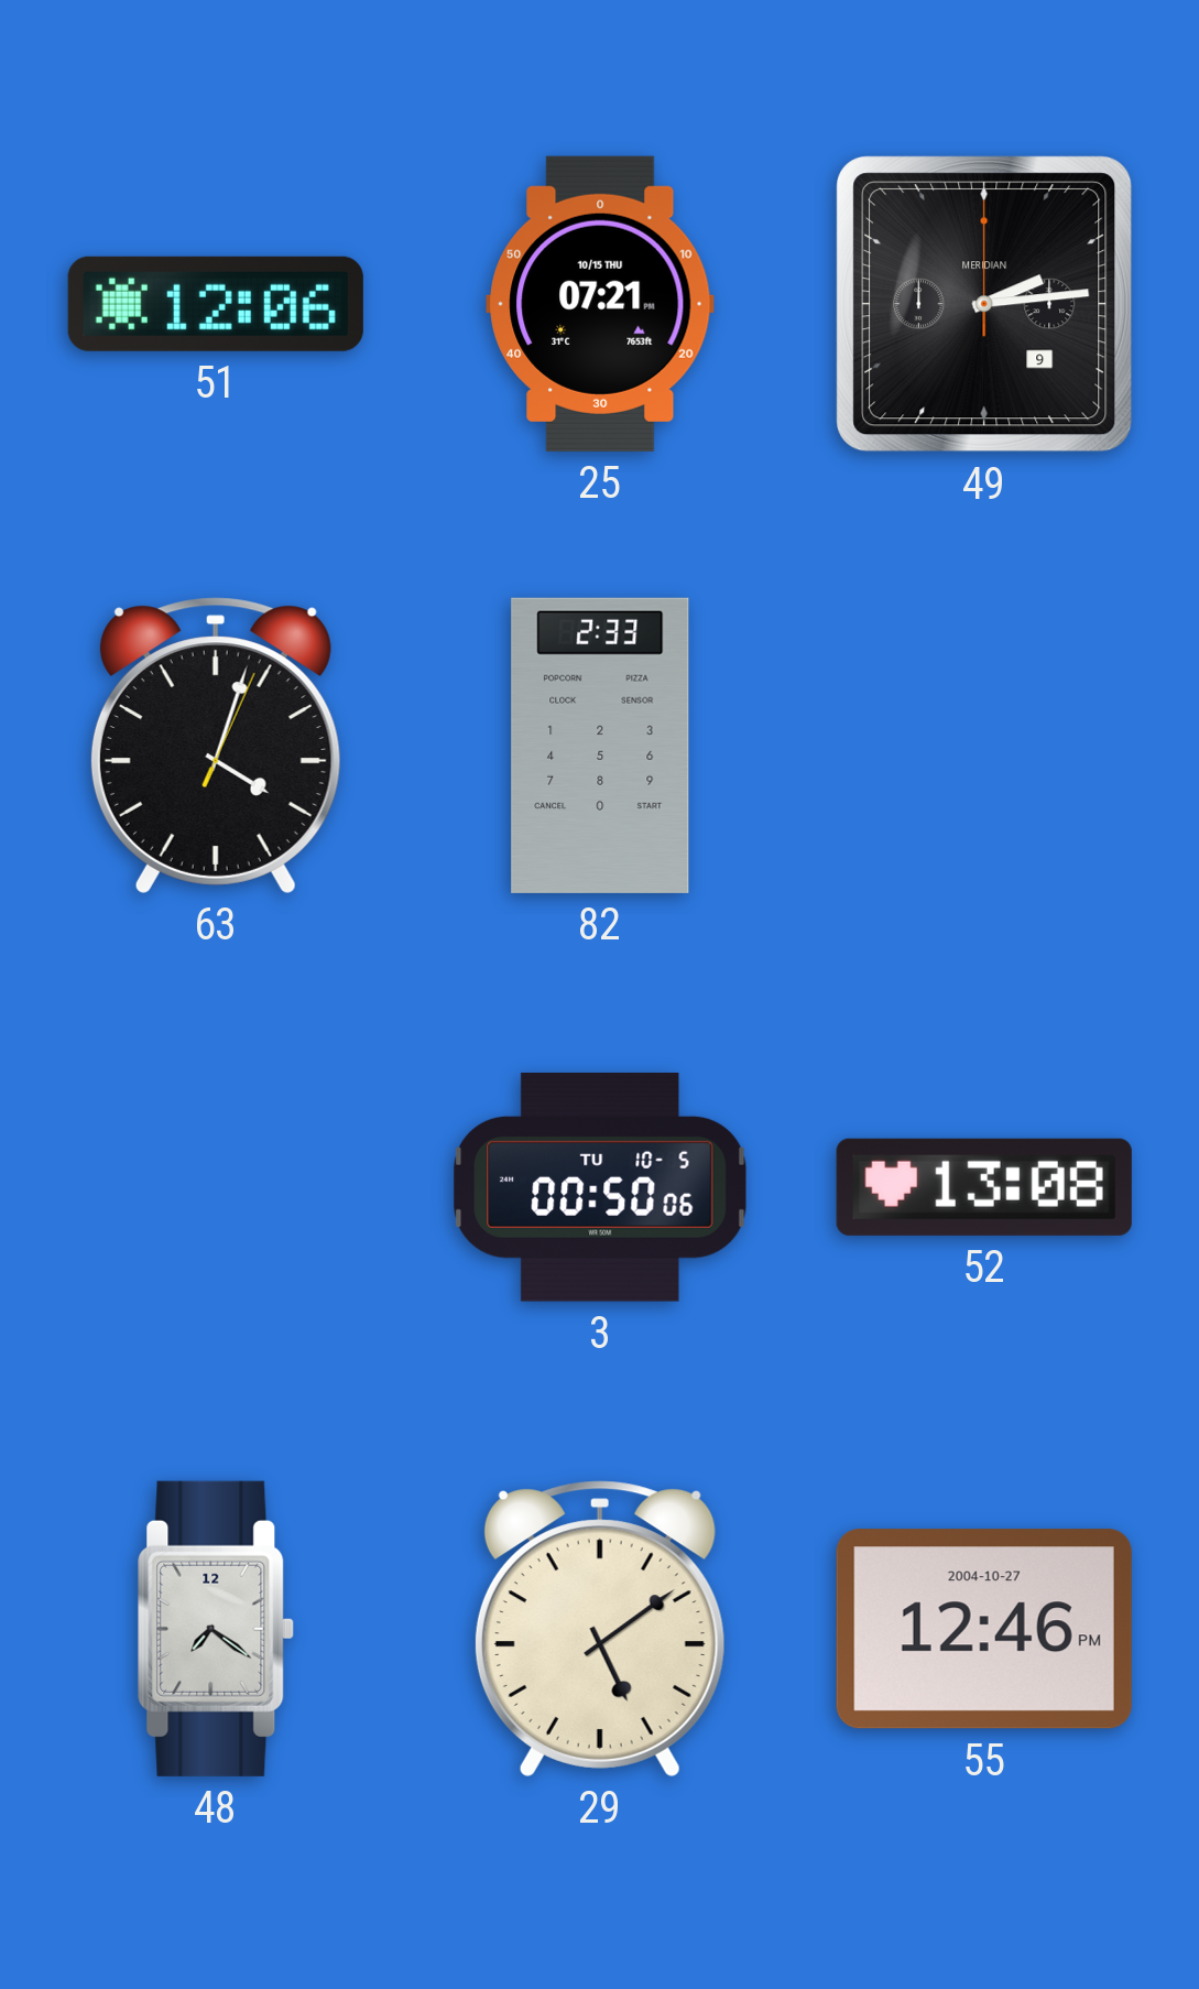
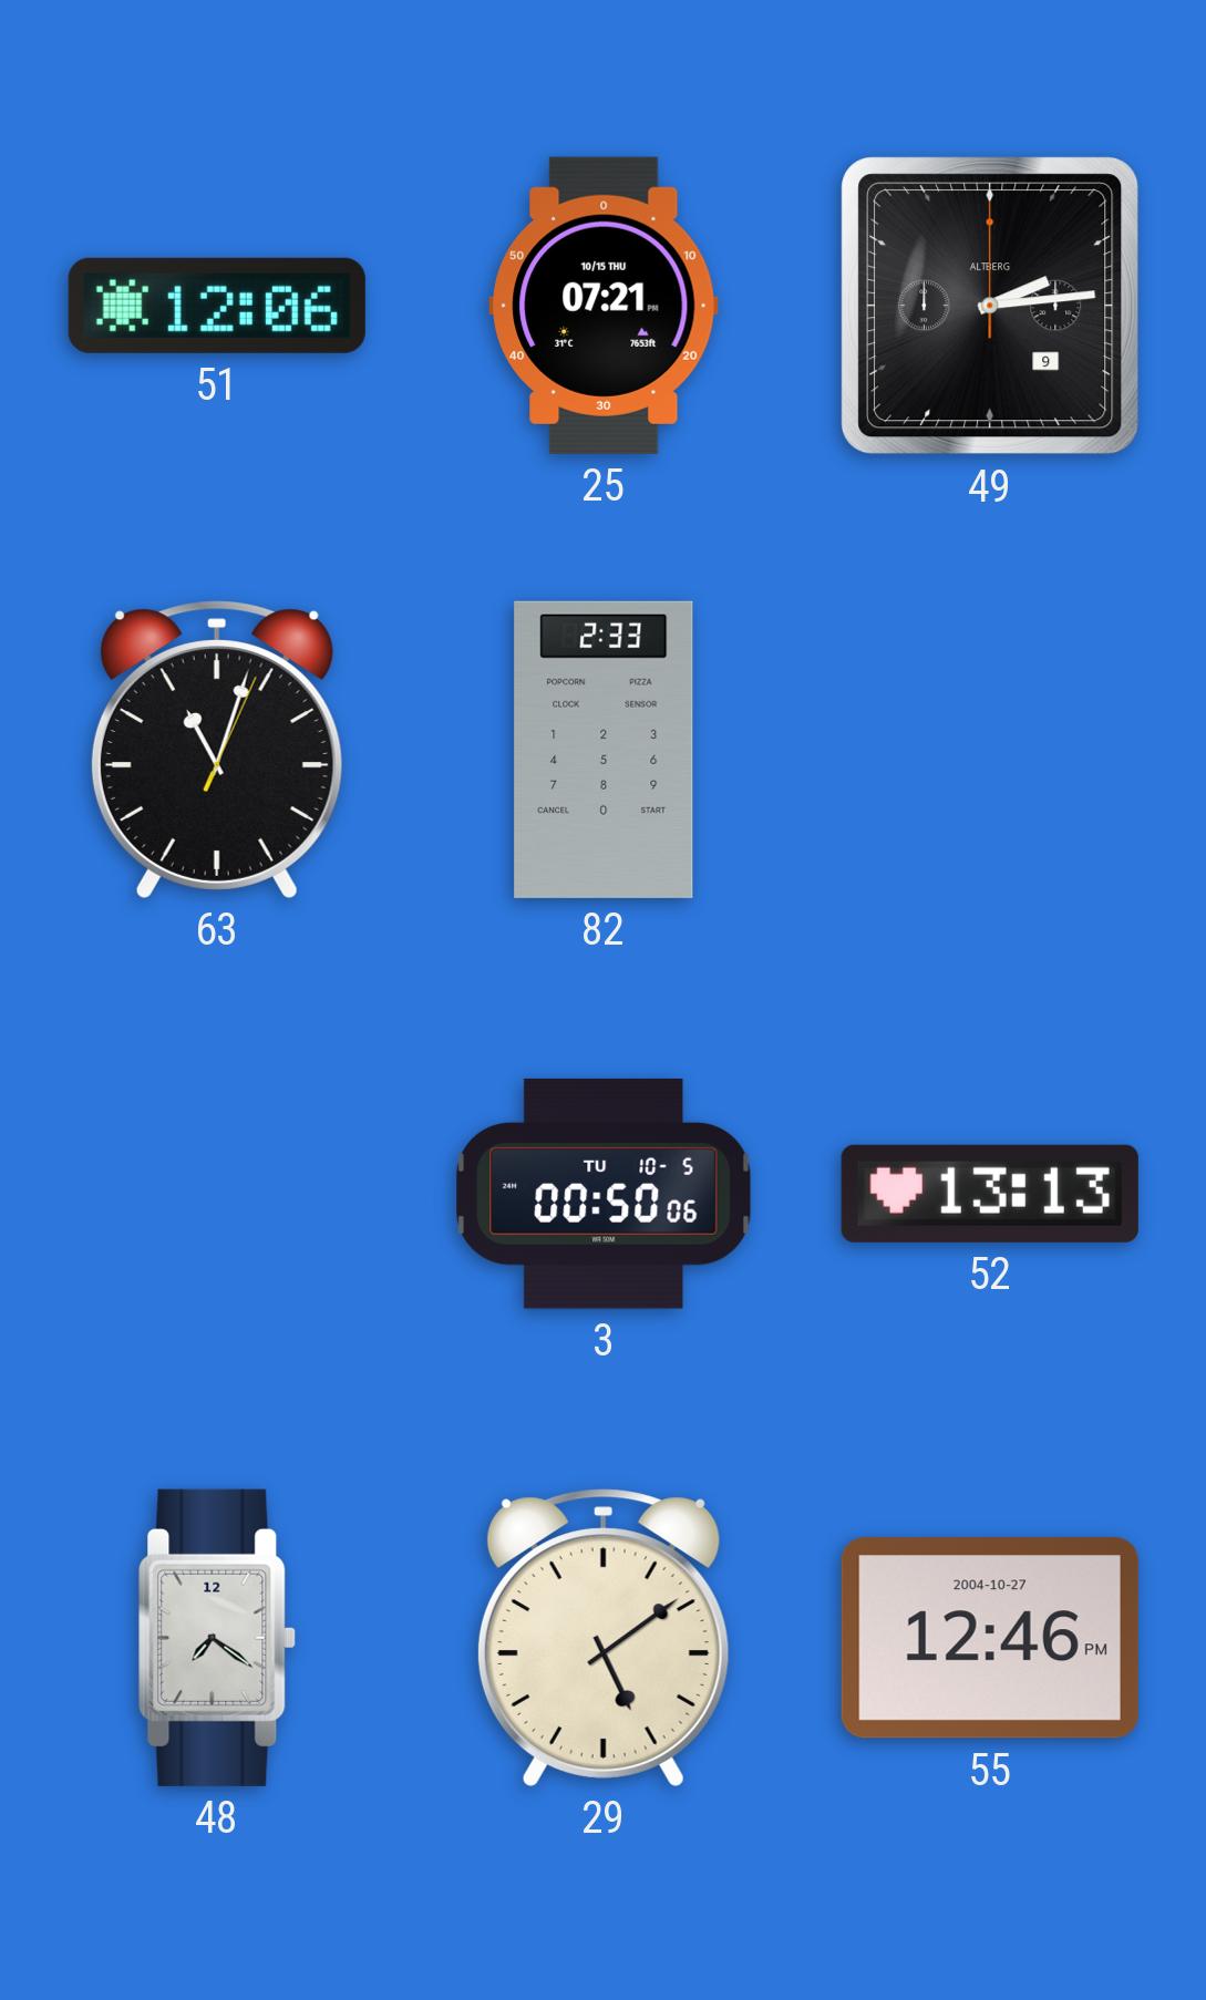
49 brand: MERIDIAN -> ALTBERG
63: 4:03 -> 11:03
52: 13:08 -> 13:13
